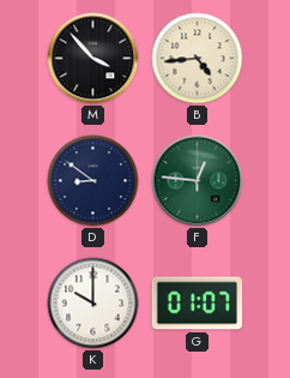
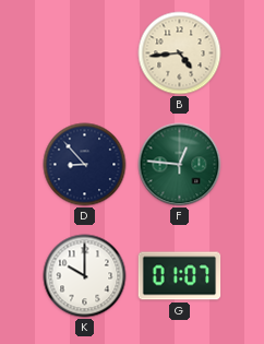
M: 3:53 -> none
D: 8:51 -> 8:53
